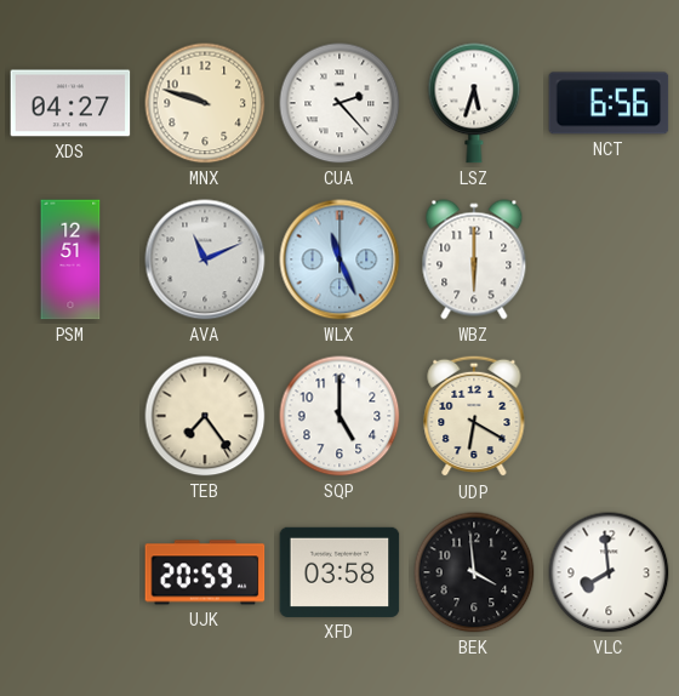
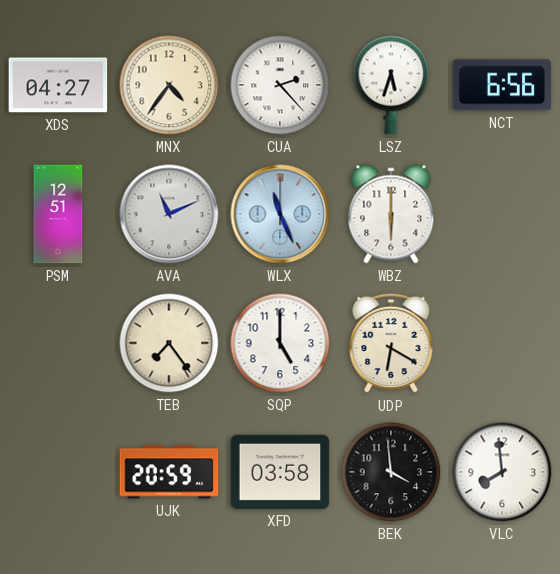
MNX: 9:48 -> 4:36
